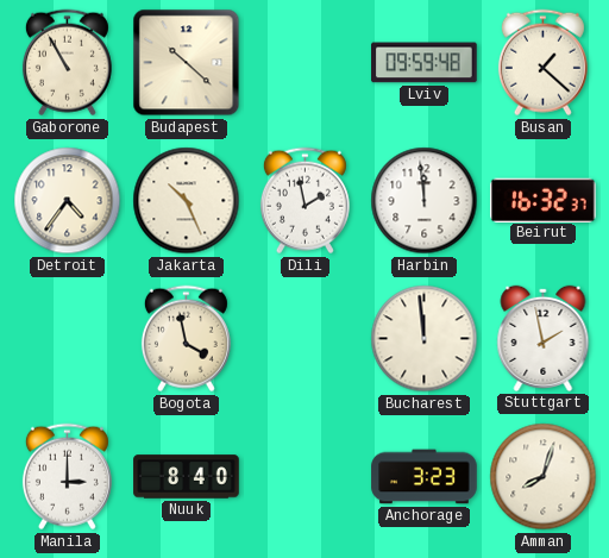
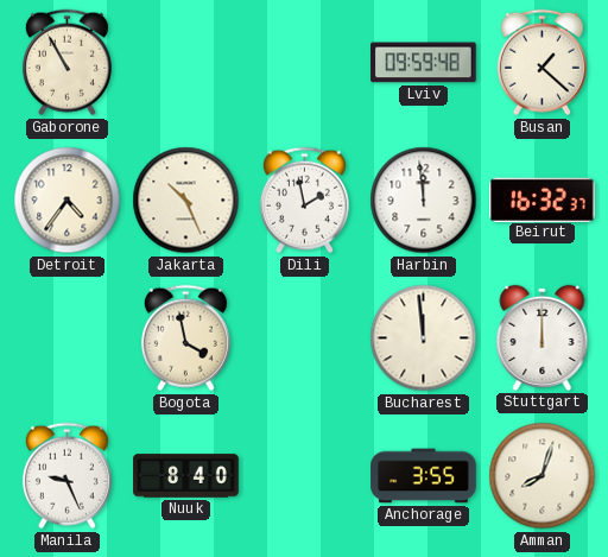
Budapest: 10:22 -> none
Stuttgart: 1:58 -> 12:00
Manila: 3:00 -> 9:26
Anchorage: 3:23 -> 3:55
